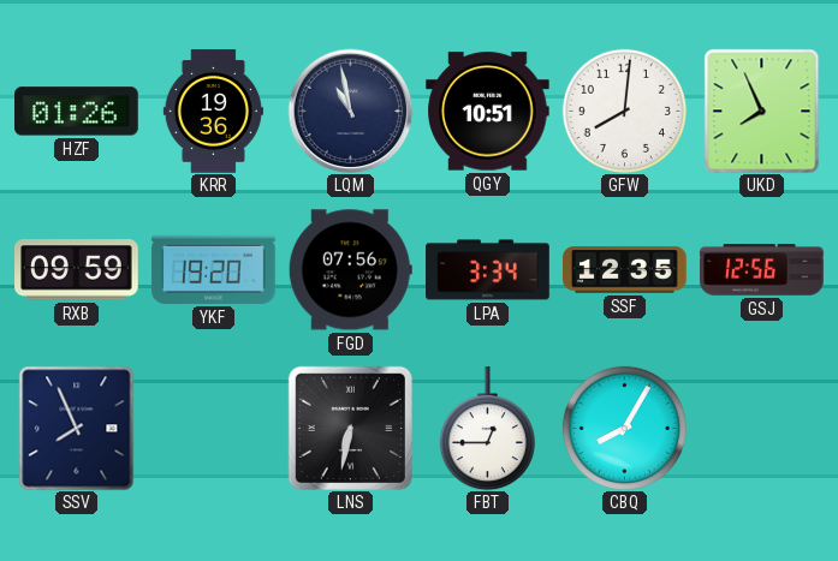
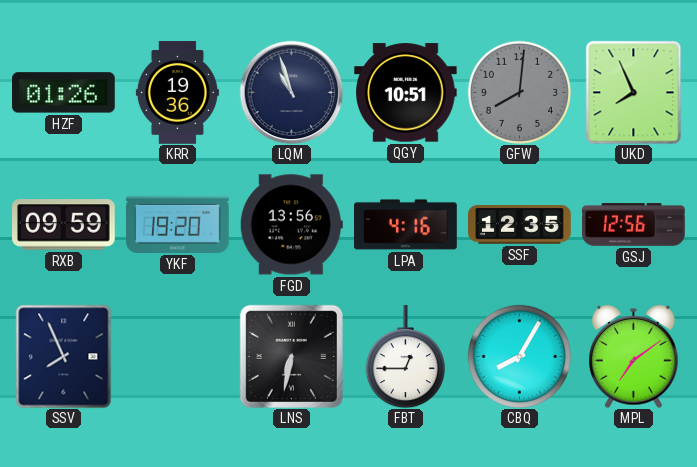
LQM: 10:58 -> 10:57
GFW dial: white -> grey
FGD: 07:56 -> 13:56
LPA: 3:34 -> 4:16
MPL: none -> 7:09
